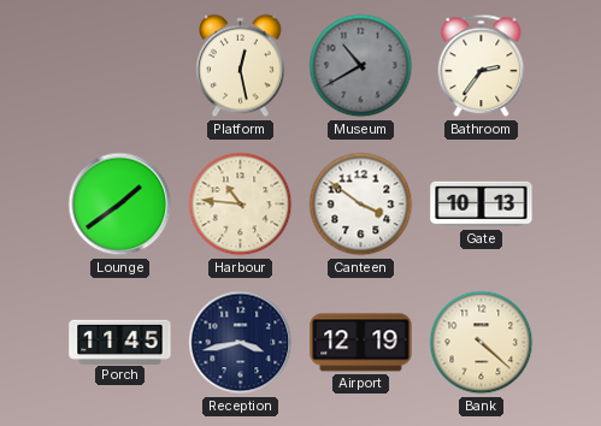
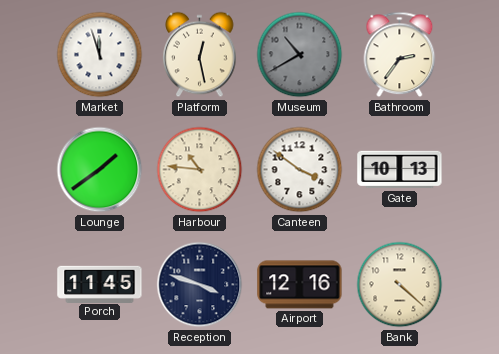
Market: none -> 11:57
Reception: 3:43 -> 3:48
Airport: 12:19 -> 12:16
